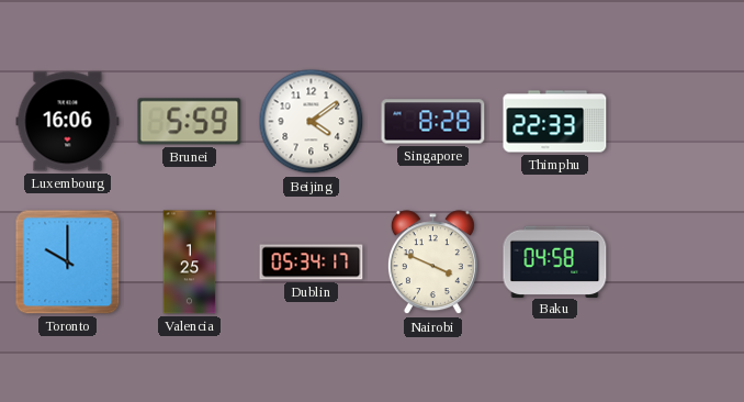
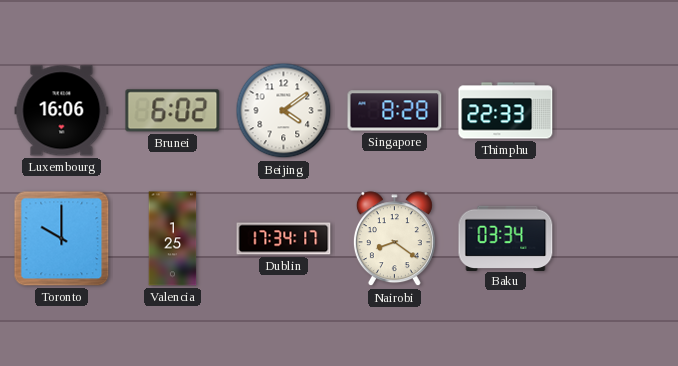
Brunei: 5:59 -> 6:02
Dublin: 05:34 -> 17:34
Nairobi: 3:49 -> 8:21
Baku: 04:58 -> 03:34
